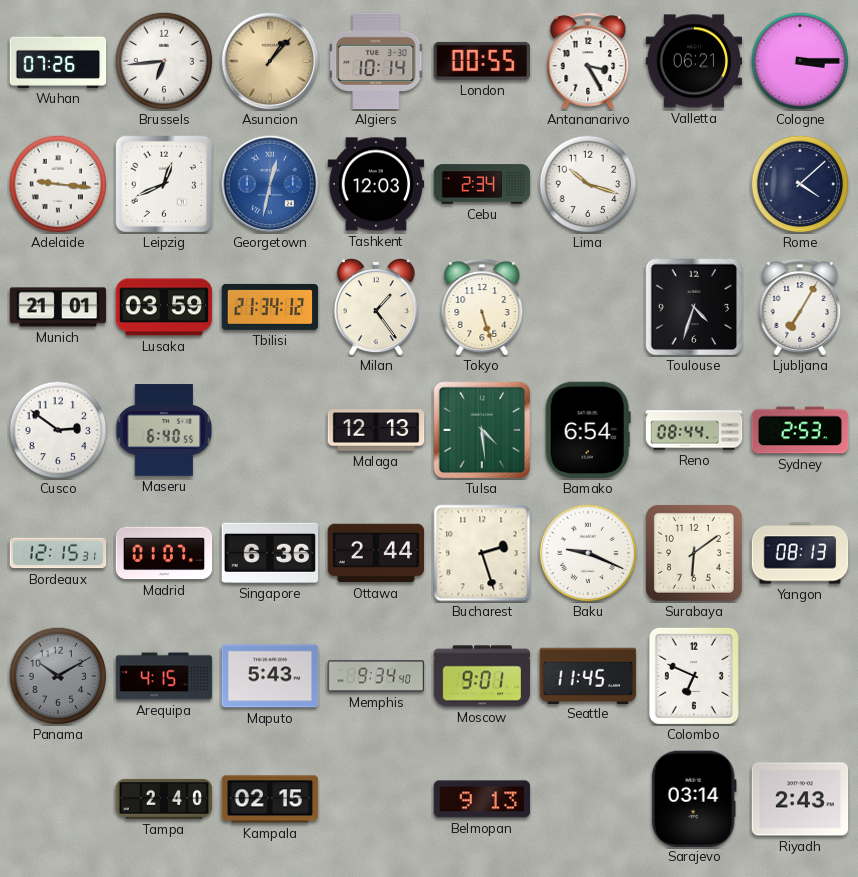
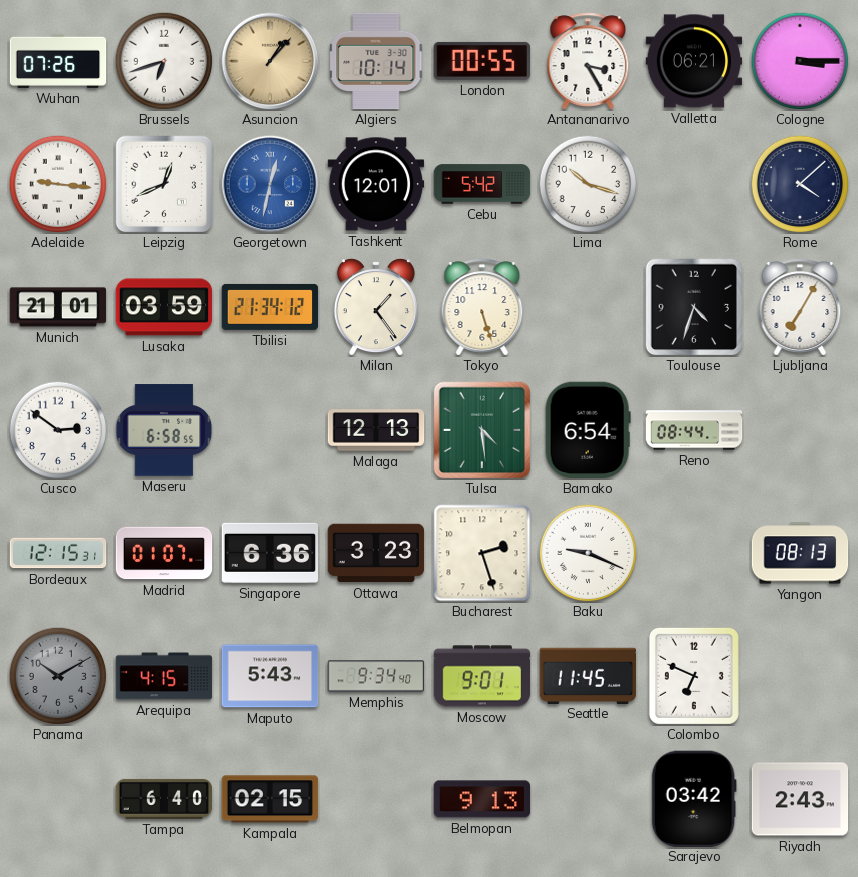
Brussels: 6:44 -> 6:42
Tashkent: 12:03 -> 12:01
Cebu: 2:34 -> 5:42
Maseru: 6:40 -> 6:58
Sydney: 2:53 -> none
Ottawa: 2:44 -> 3:23
Surabaya: 6:09 -> none
Tampa: 2:40 -> 6:40
Sarajevo: 03:14 -> 03:42
